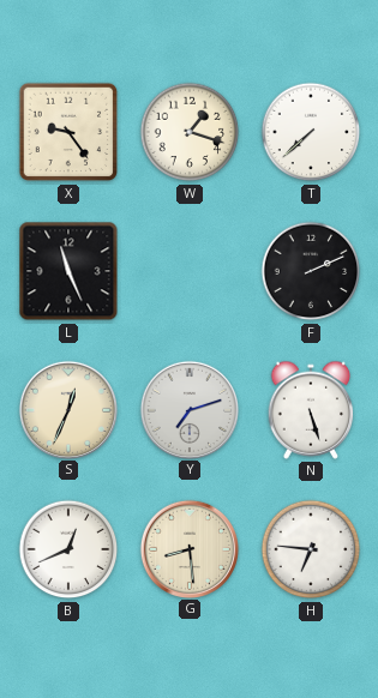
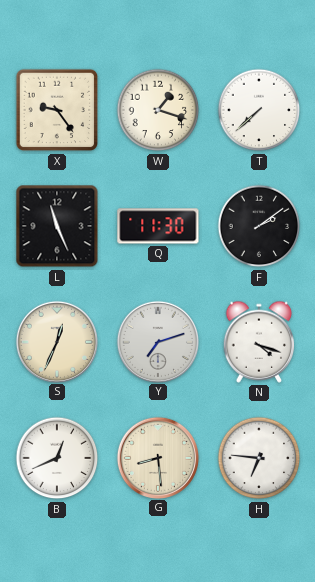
Q: none -> 11:30
F: 2:11 -> 2:09
N: 5:27 -> 4:18
